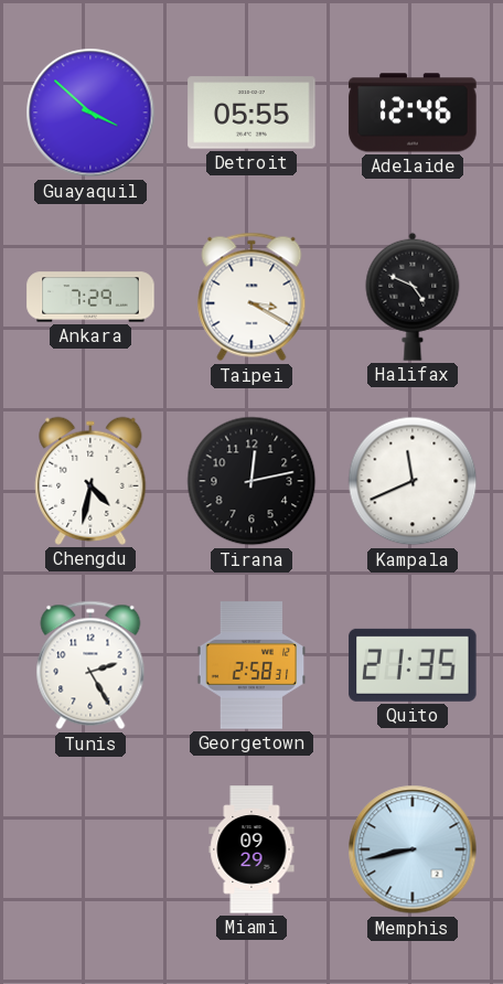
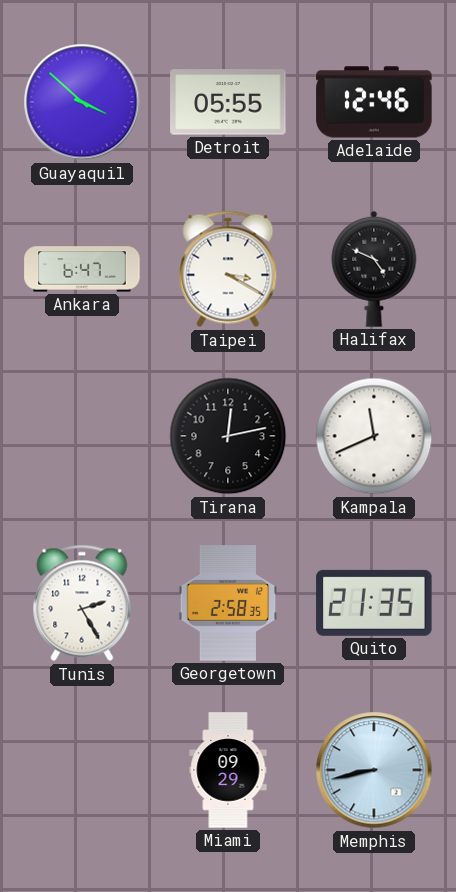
Ankara: 7:29 -> 6:47
Chengdu: 4:32 -> none
Georgetown: 2:58:31 -> 2:58:35
